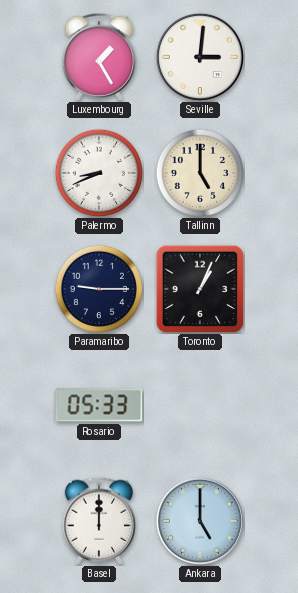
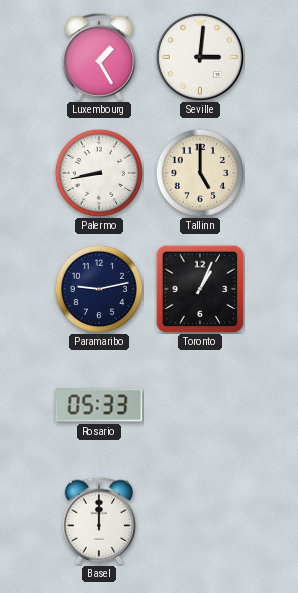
Palermo: 8:41 -> 8:43
Paramaribo: 9:15 -> 9:13
Ankara: 5:00 -> none
